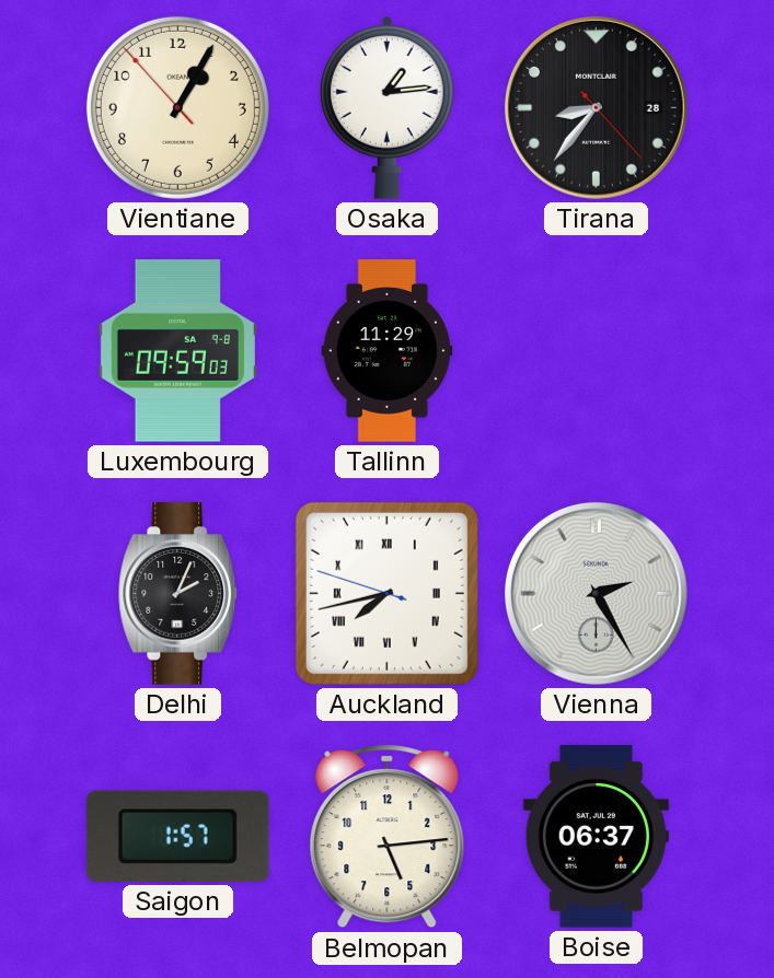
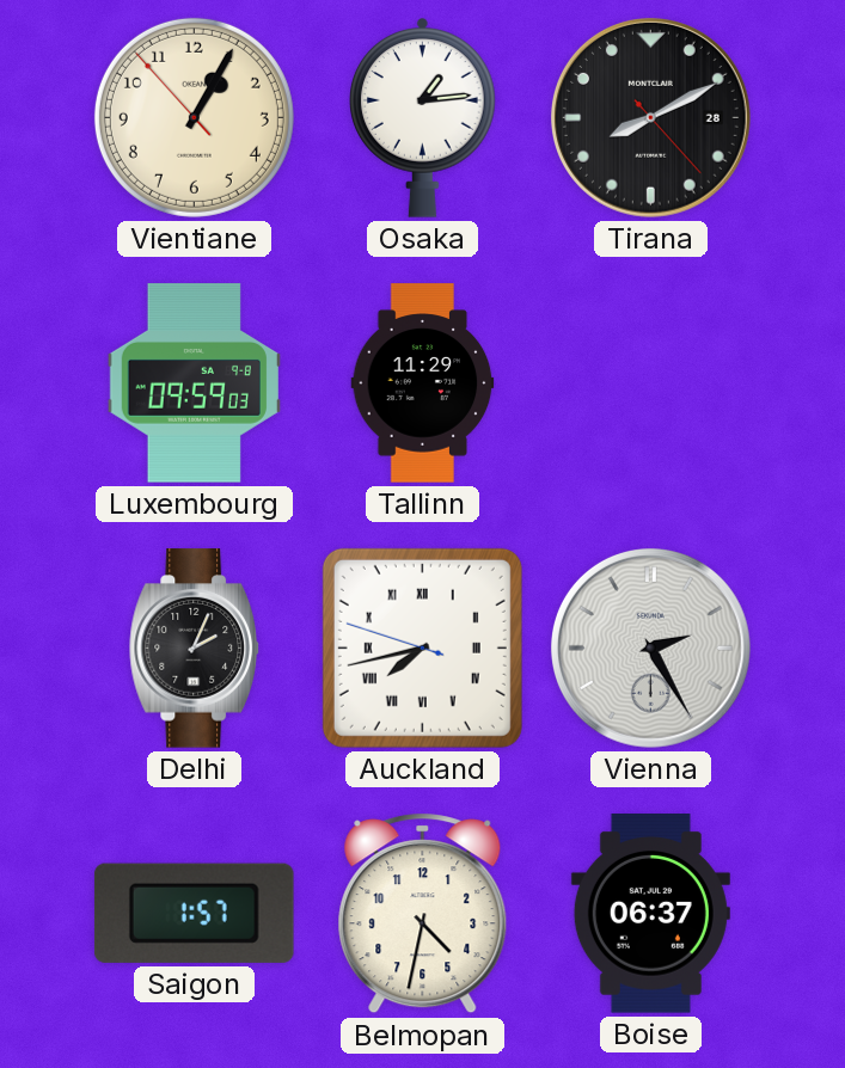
Tirana: 8:36 -> 8:10
Belmopan: 5:14 -> 4:32
